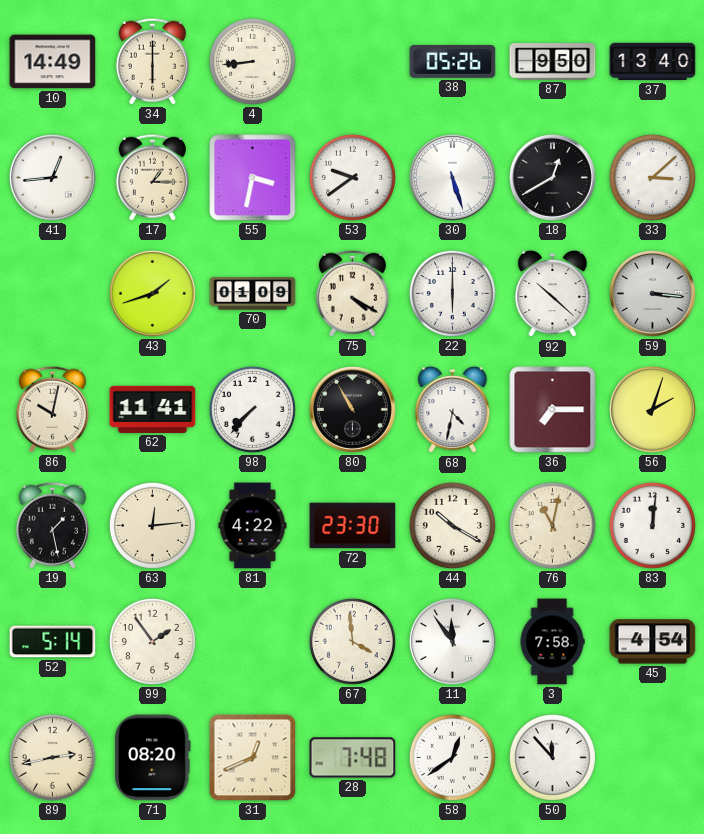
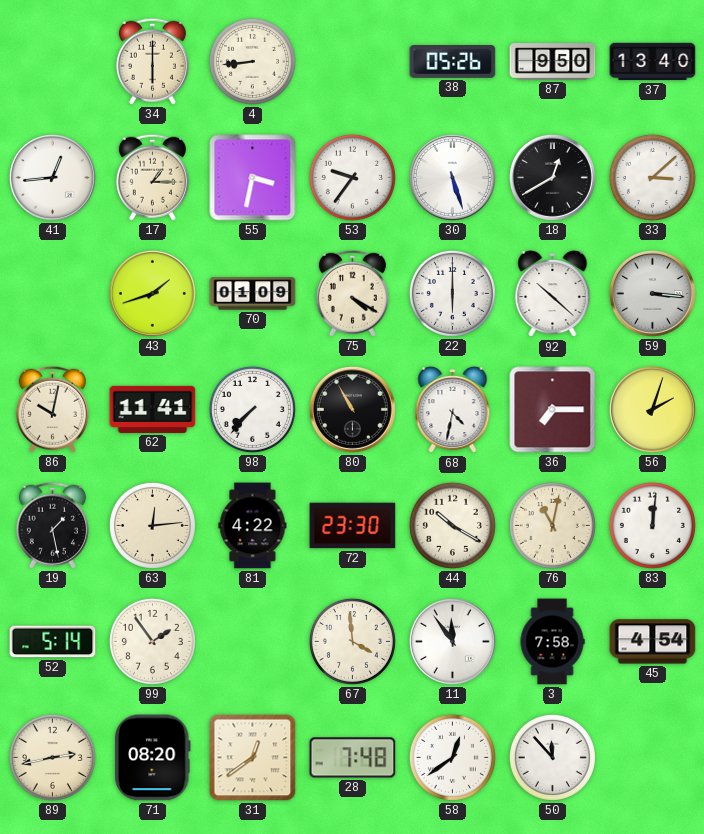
10: 14:49 -> none
53: 9:39 -> 9:36
31: 12:41 -> 12:39
